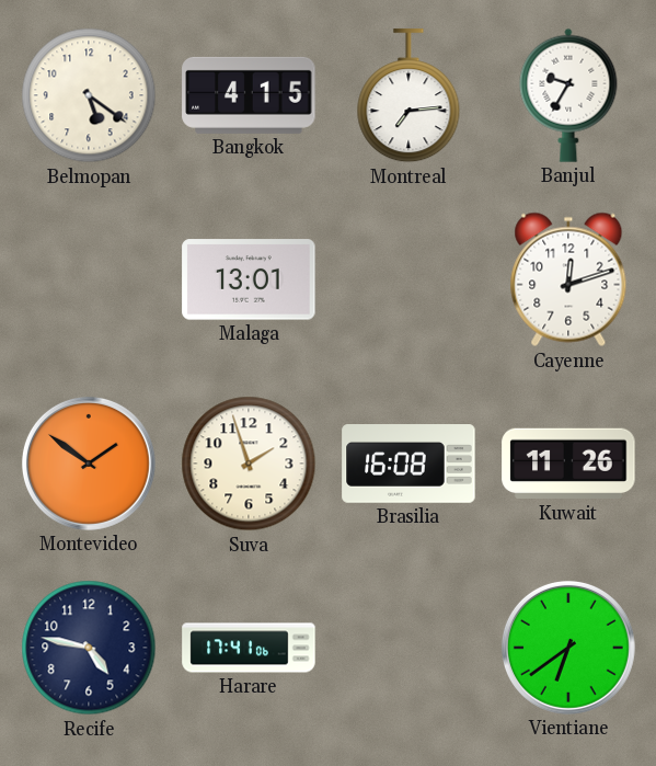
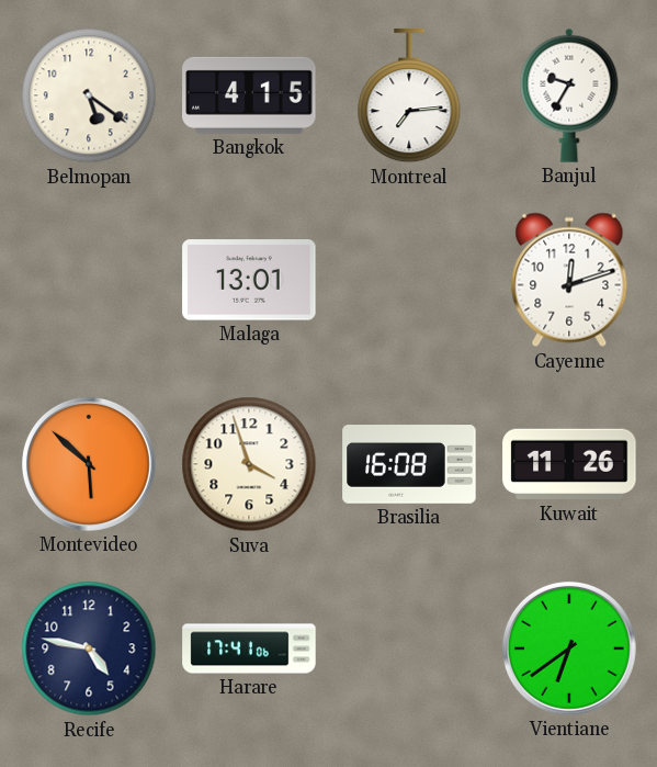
Montevideo: 1:51 -> 5:52
Suva: 1:57 -> 3:57
